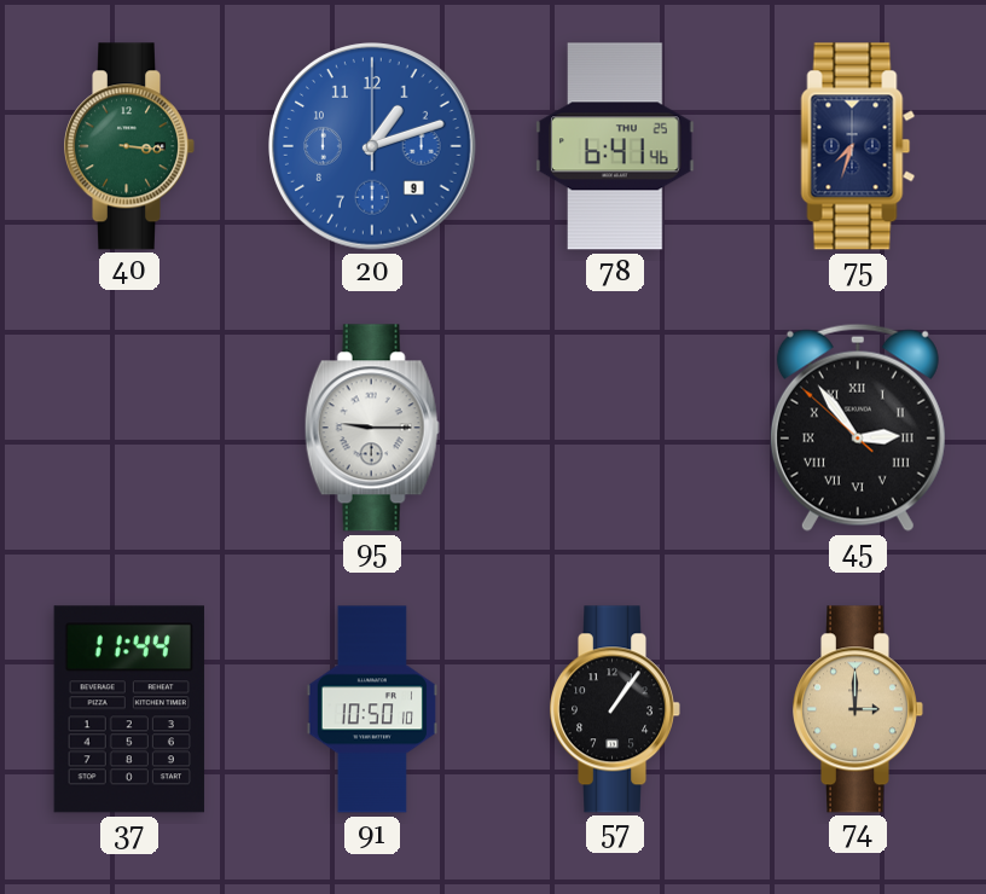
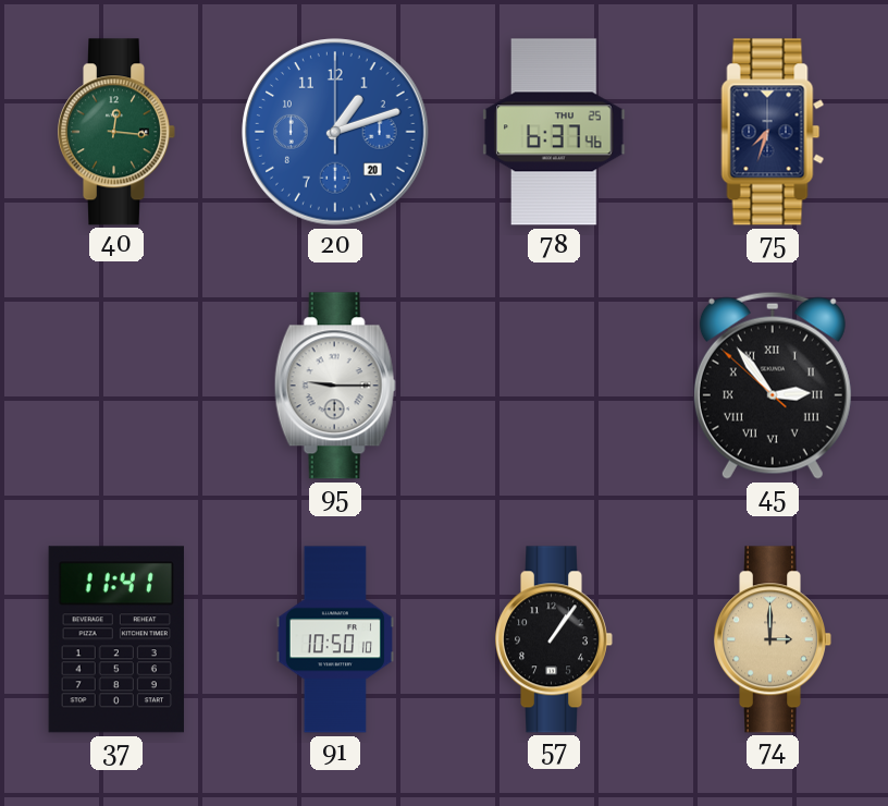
40: 3:16 -> 12:16
20 date: 9 -> 20
78: 6:41 -> 6:37
37: 11:44 -> 11:41
